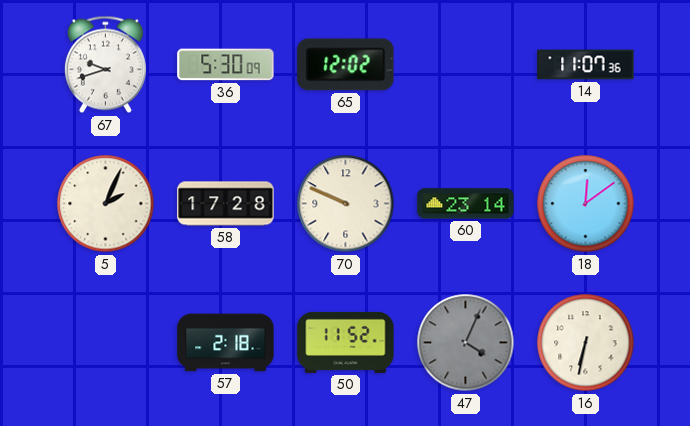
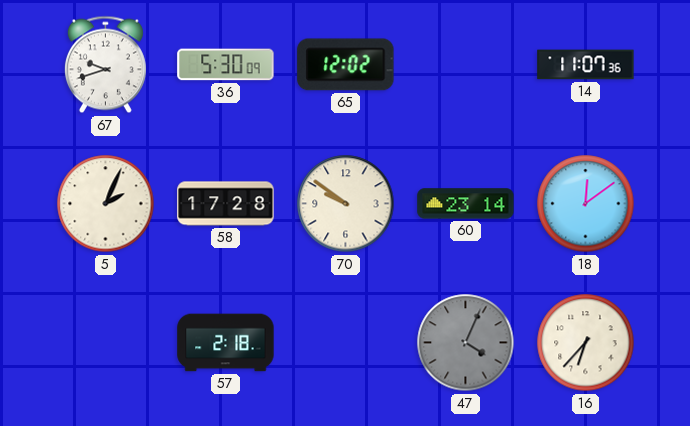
70: 9:49 -> 9:51
50: 11:52 -> none
16: 6:32 -> 6:37
